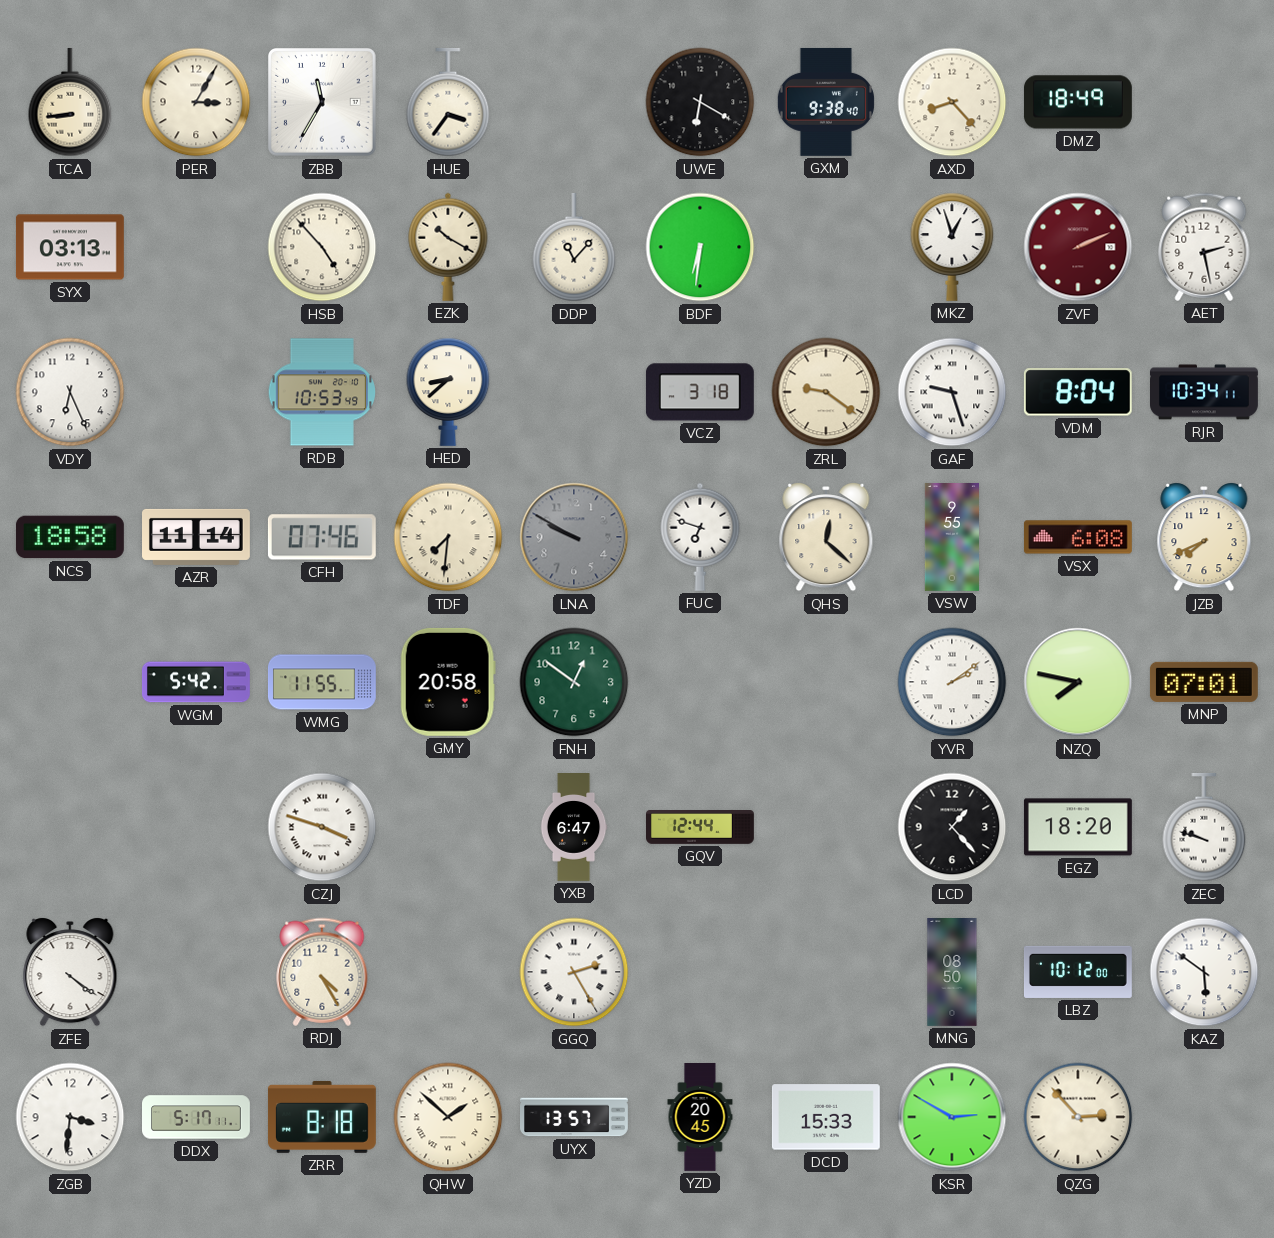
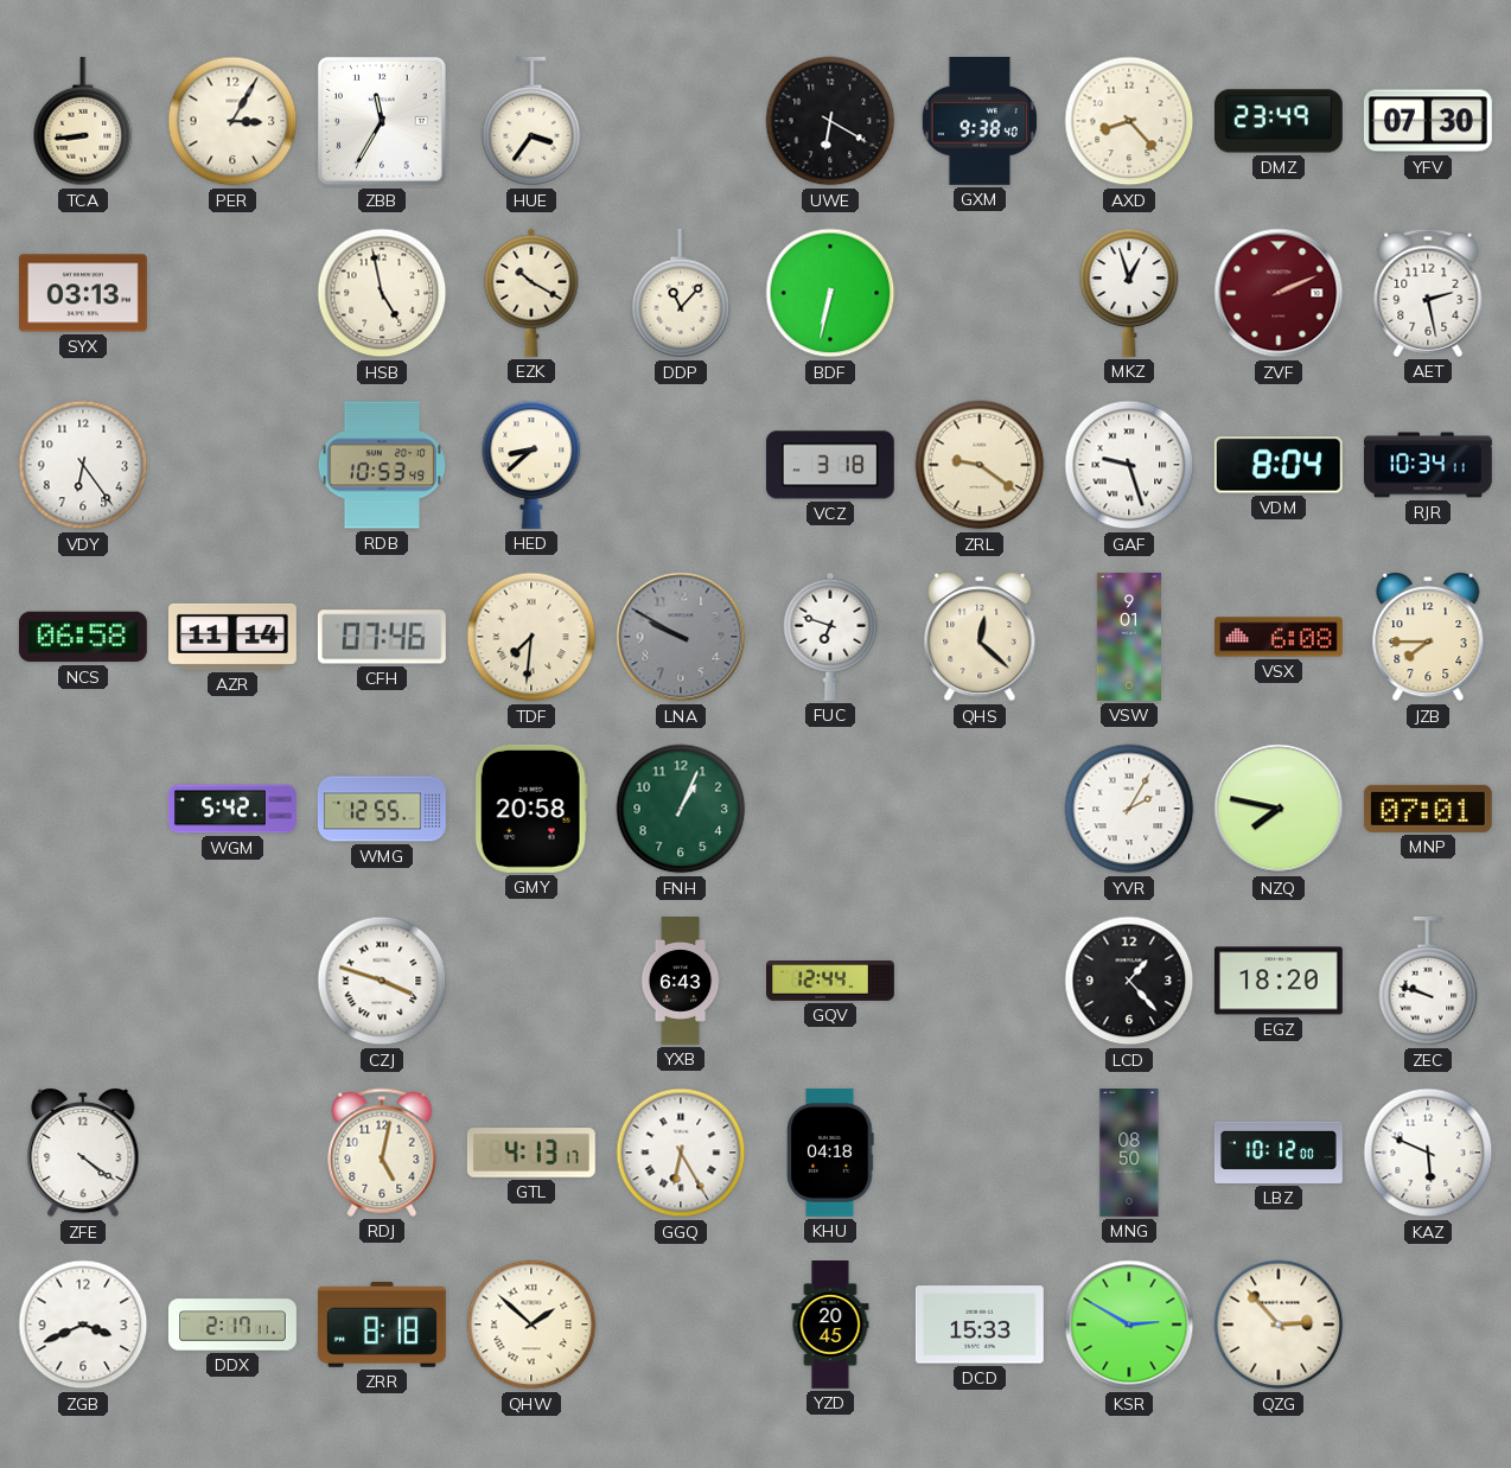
DMZ: 18:49 -> 23:49
YFV: none -> 07:30
HSB: 4:53 -> 4:58
BDF: 6:31 -> 6:32
VDY: 6:26 -> 6:24
NCS: 18:58 -> 06:58
VSW: 9:55 -> 9:01
JZB: 7:41 -> 7:45
WMG: 11:55 -> 12:55
FNH: 12:51 -> 1:04
YVR: 2:09 -> 2:05
YXB: 6:47 -> 6:43
RDJ: 4:25 -> 5:02
GTL: none -> 4:13
GGQ: 2:25 -> 6:25
KHU: none -> 04:18
KAZ: 5:51 -> 5:49
ZGB: 3:31 -> 3:41
DDX: 5:17 -> 2:17
UYX: 13:57 -> none
